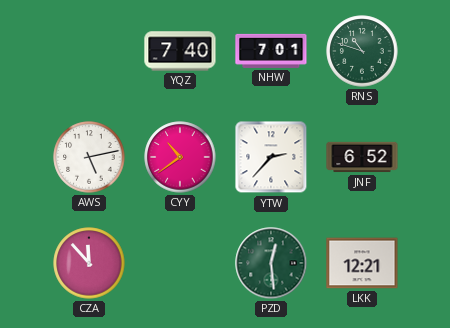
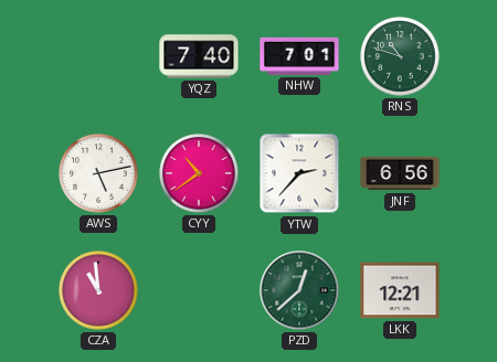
JNF: 6:52 -> 6:56
CZA: 11:53 -> 10:59
PZD: 12:29 -> 12:38
